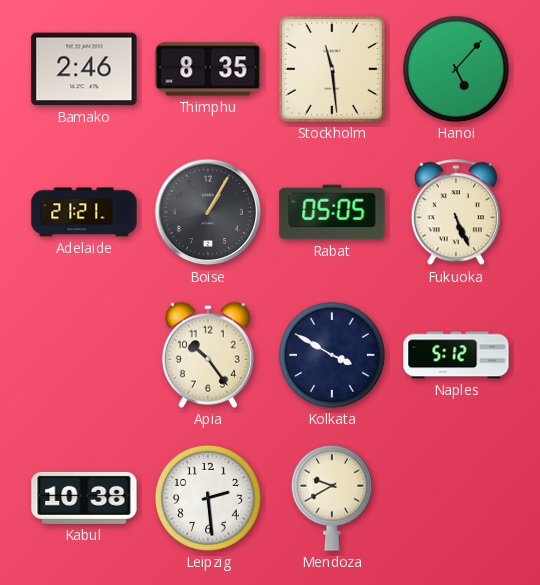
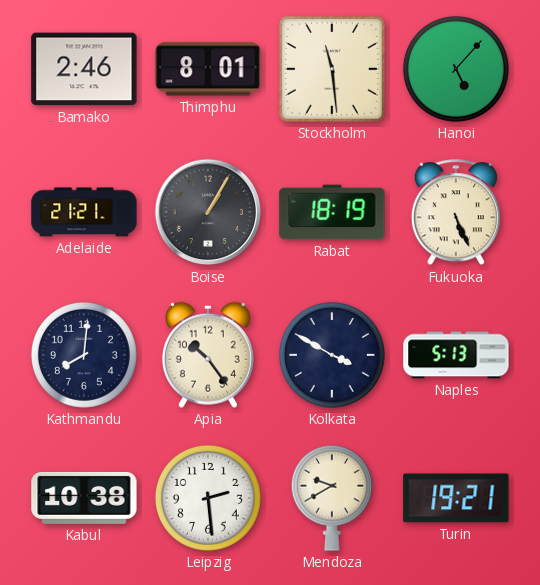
Thimphu: 8:35 -> 8:01
Rabat: 05:05 -> 18:19
Kathmandu: none -> 8:01
Naples: 5:12 -> 5:13
Turin: none -> 19:21
